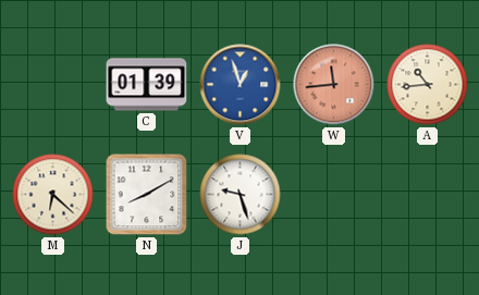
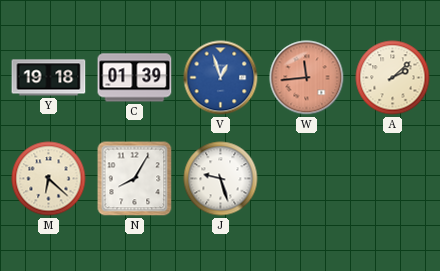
Y: none -> 19:18
A: 10:44 -> 2:08
N: 8:10 -> 8:05
